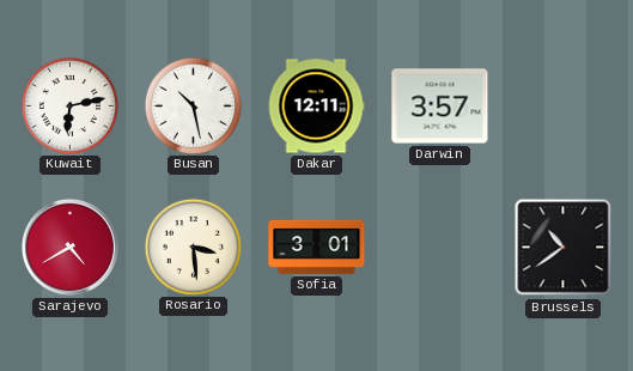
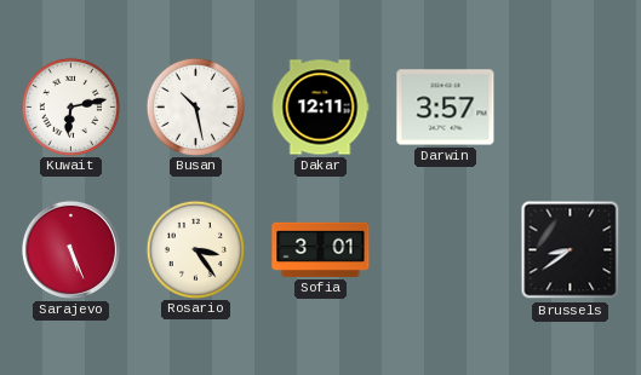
Sarajevo: 4:40 -> 5:26
Rosario: 3:29 -> 3:24
Brussels: 10:39 -> 8:39
